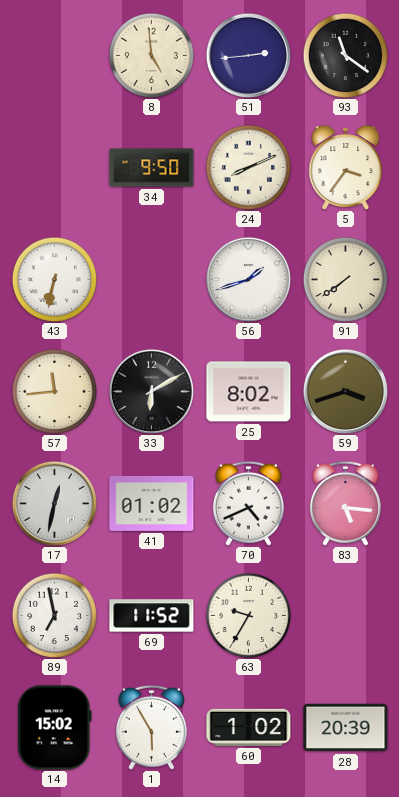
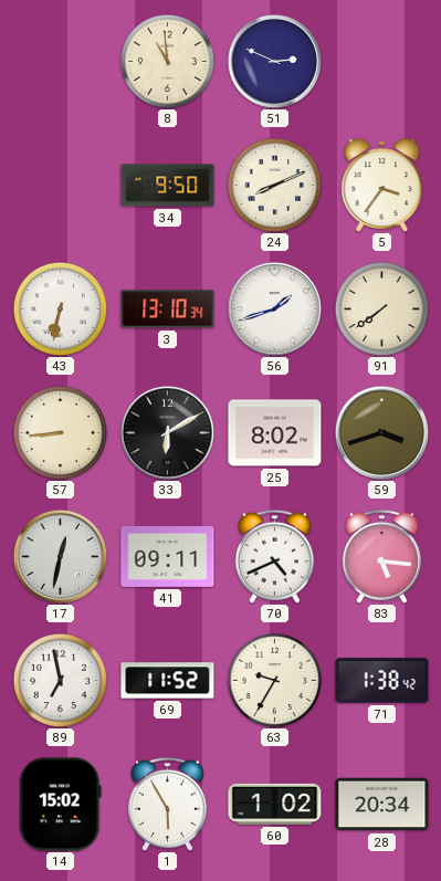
8: 4:59 -> 10:59
51: 2:44 -> 2:49
93: 11:21 -> none
3: none -> 13:10
57: 11:44 -> 8:44
41: 01:02 -> 09:11
71: none -> 1:38
28: 20:39 -> 20:34
